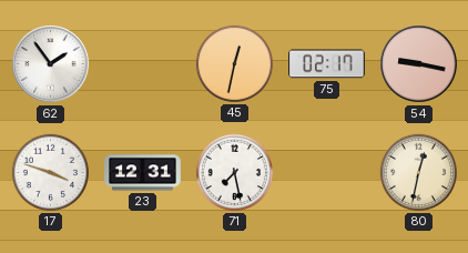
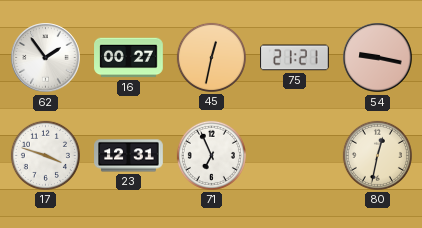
16: none -> 00:27
75: 02:17 -> 21:21
71: 7:28 -> 6:56
